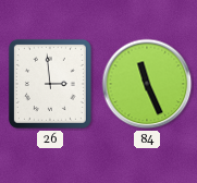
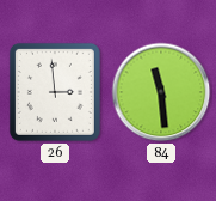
84: 11:26 -> 11:29
